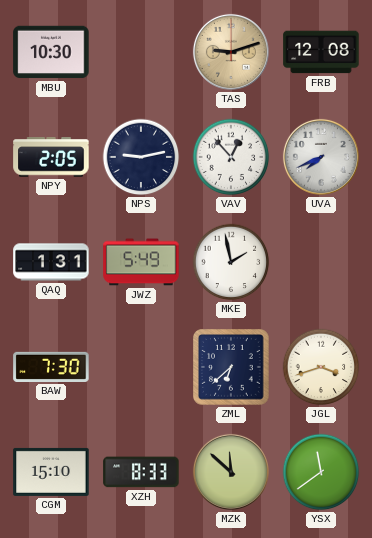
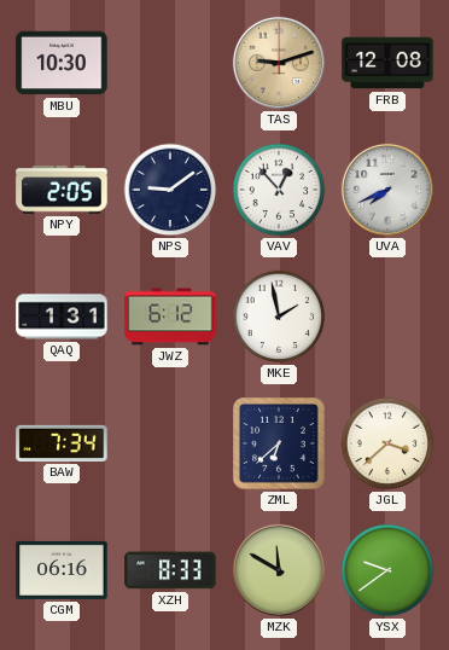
NPS: 9:13 -> 9:09
JWZ: 5:49 -> 6:12
BAW: 7:30 -> 7:34
JGL: 3:42 -> 3:38
CGM: 15:10 -> 06:16
MZK: 11:52 -> 11:50
YSX: 11:39 -> 9:39
